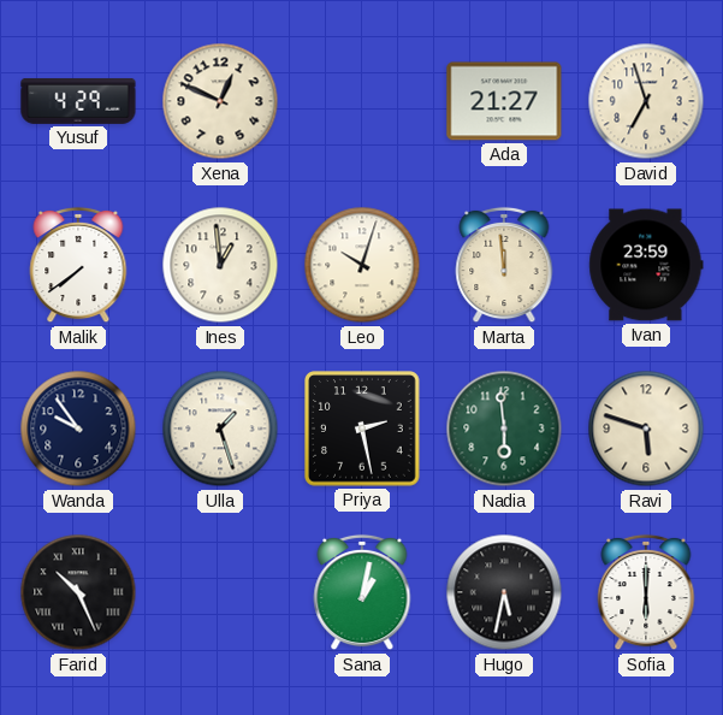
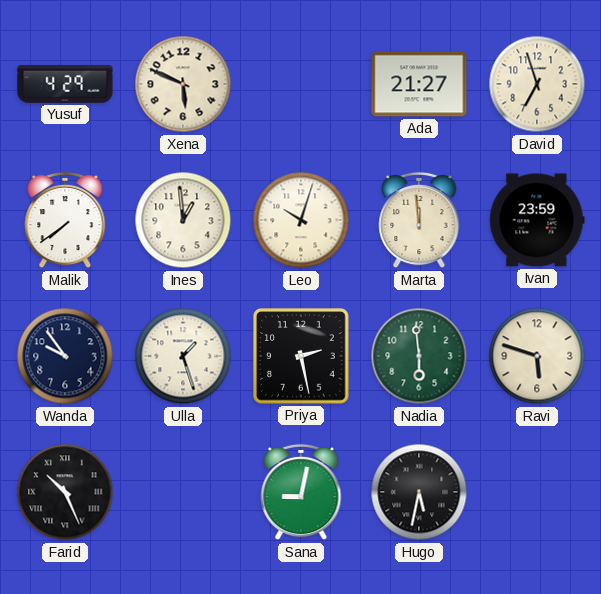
Xena: 12:49 -> 5:49
Sana: 1:02 -> 9:02
Sofia: 6:00 -> none
